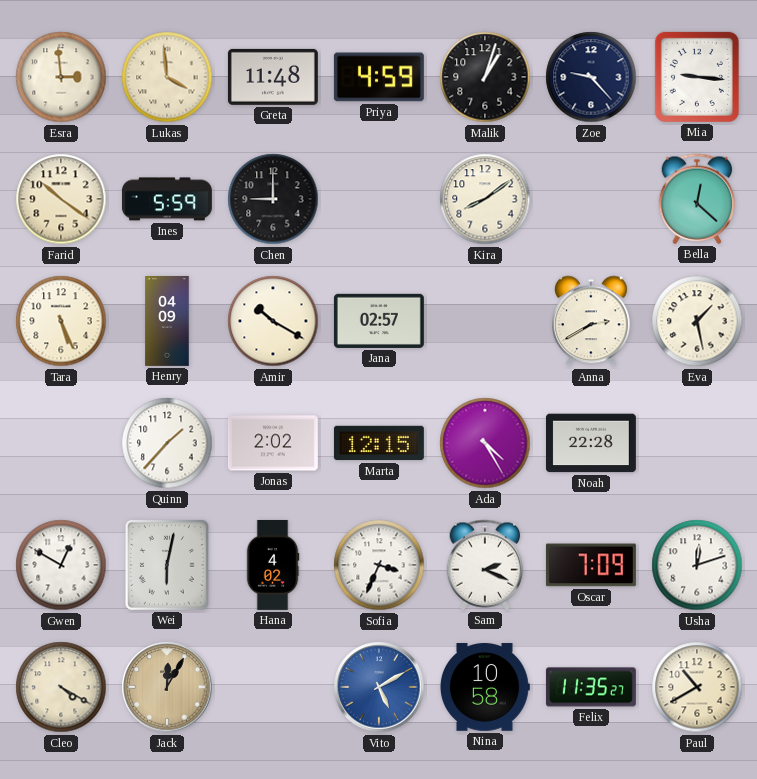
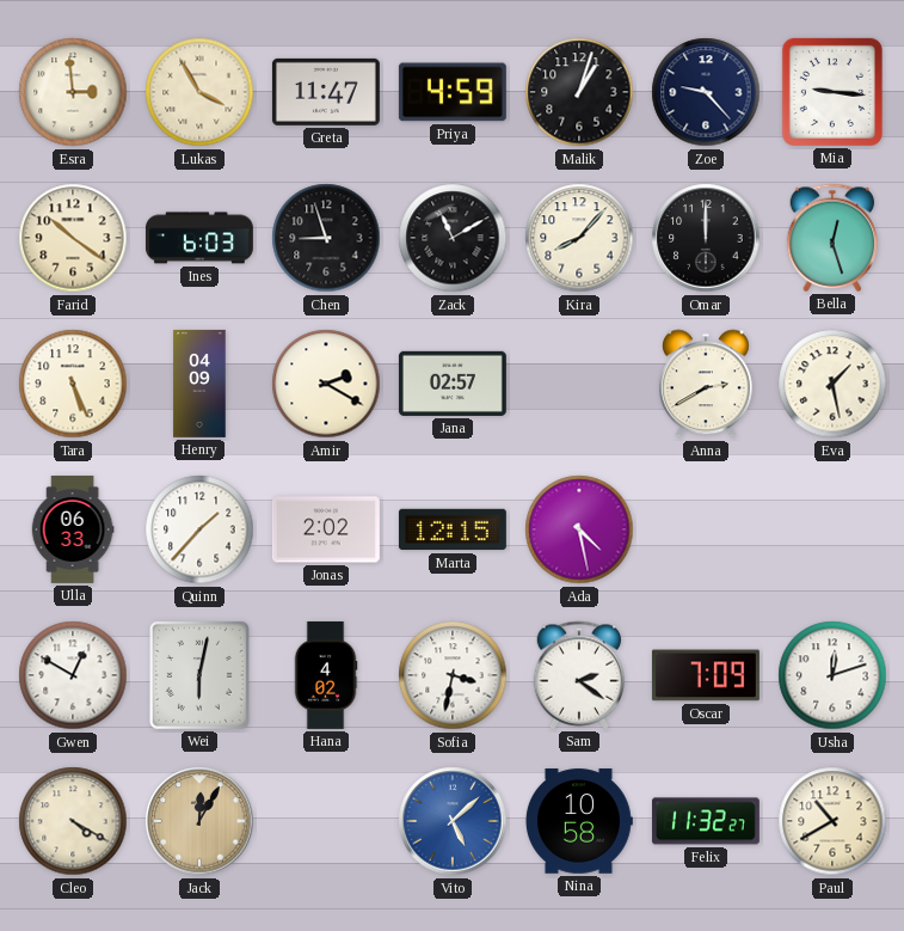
Lukas: 3:59 -> 3:55
Greta: 11:48 -> 11:47
Ines: 5:59 -> 6:03
Chen: 9:00 -> 8:57
Zack: none -> 11:10
Kira: 8:09 -> 8:07
Omar: none -> 12:00
Bella: 12:22 -> 12:27
Amir: 10:20 -> 2:20
Ulla: none -> 06:33
Ada: 4:25 -> 4:28
Noah: 22:28 -> none
Sofia: 3:34 -> 3:32
Sam: 2:19 -> 2:21
Vito: 5:10 -> 5:08
Felix: 11:35 -> 11:32
